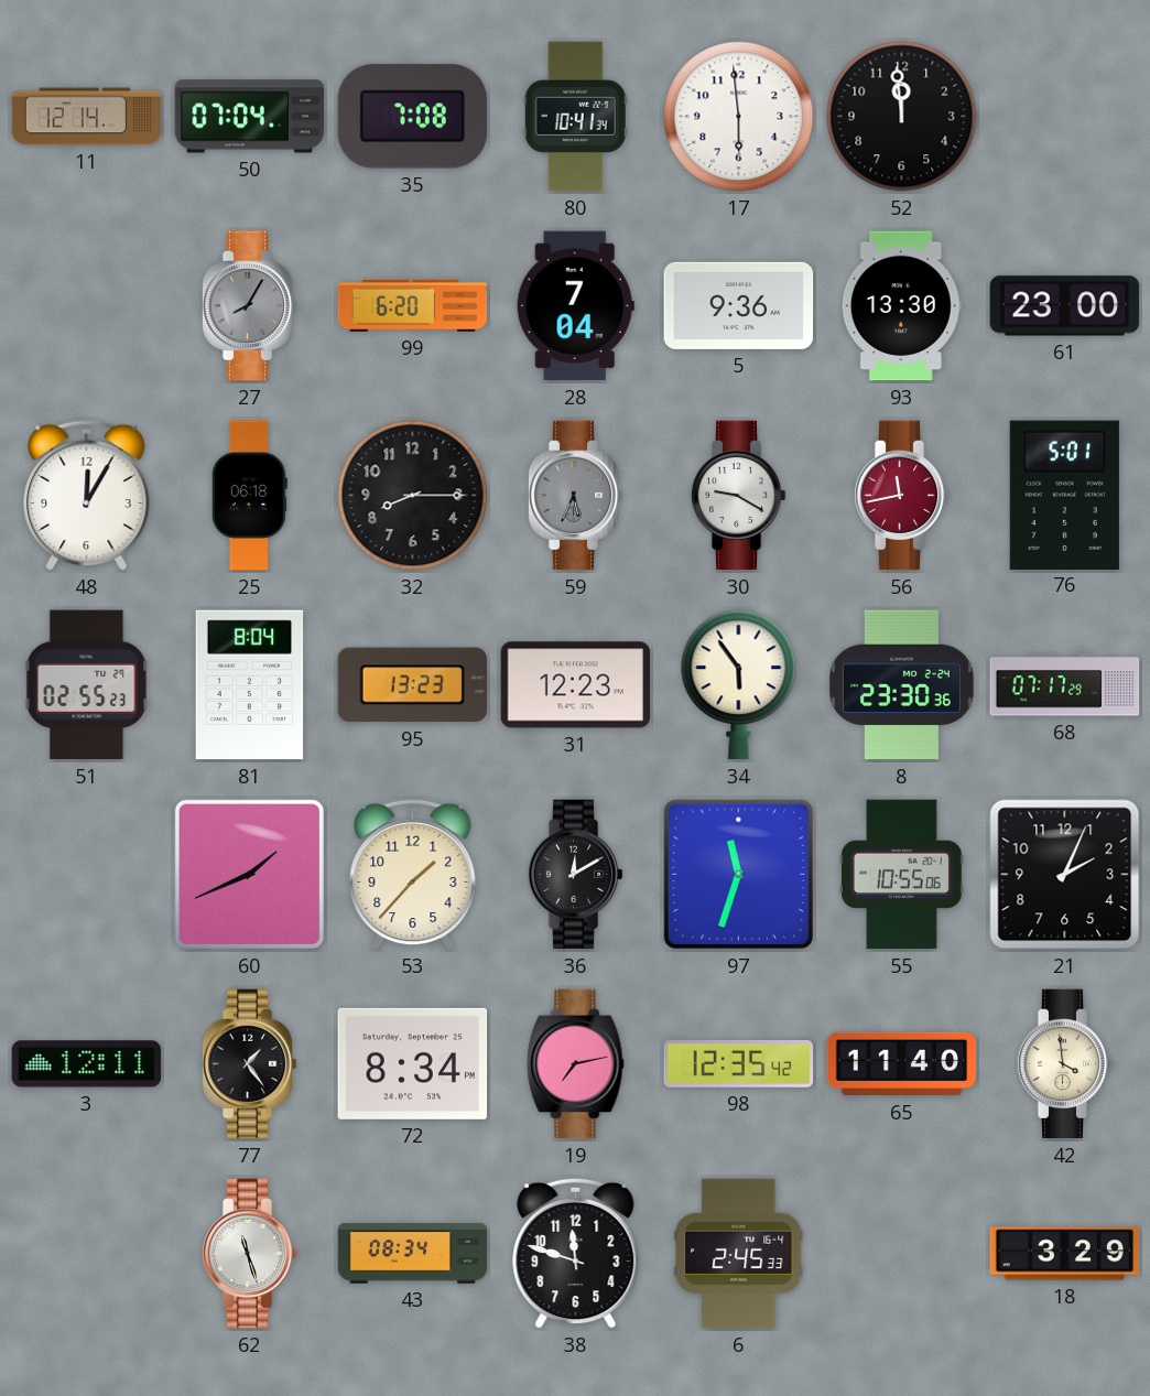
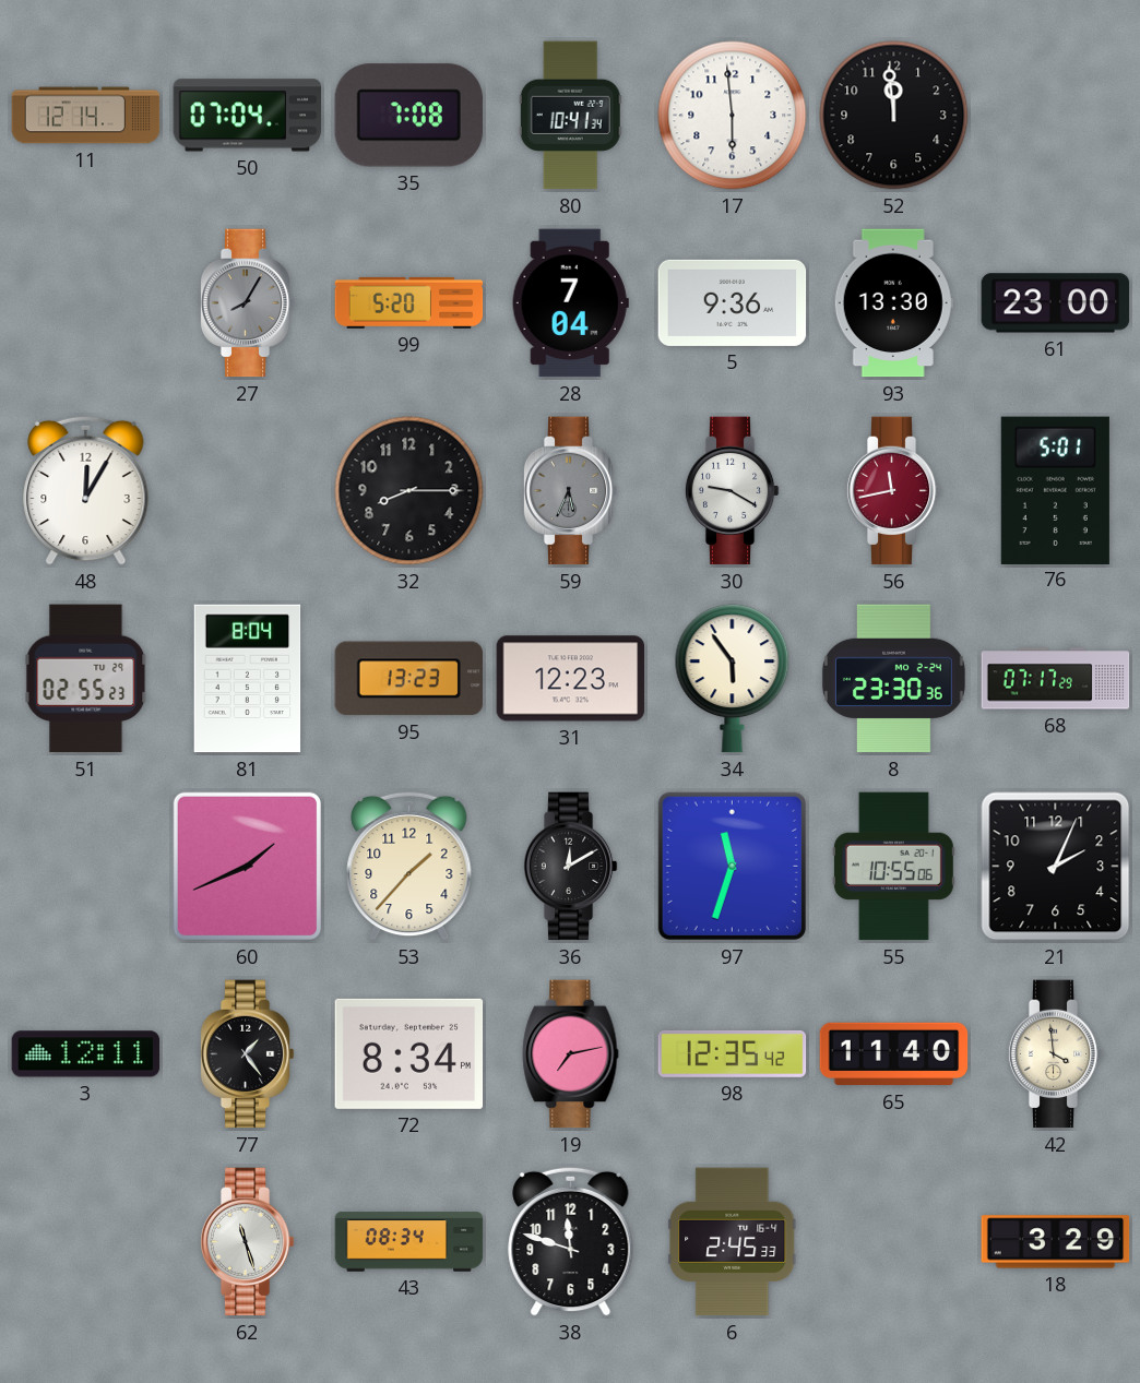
99: 6:20 -> 5:20
25: 06:18 -> none
